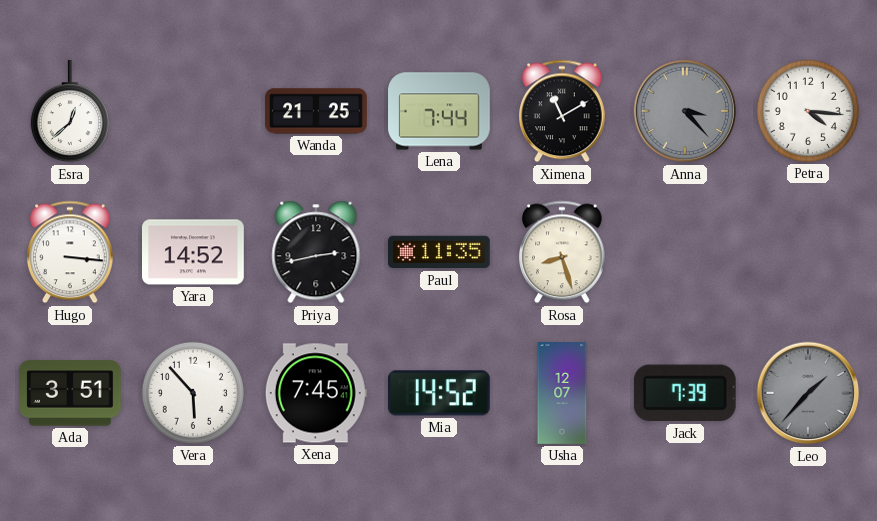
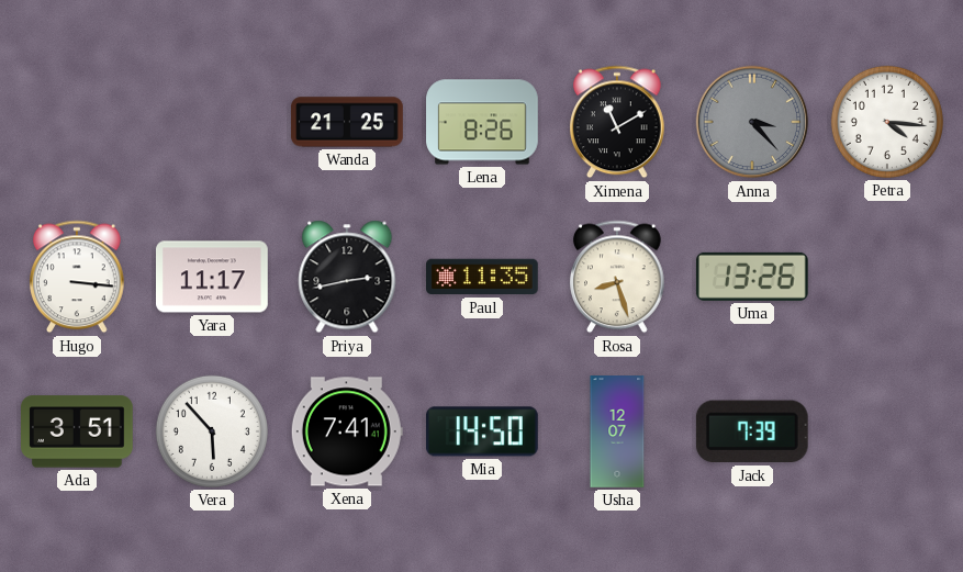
Esra: 12:38 -> none
Lena: 7:44 -> 8:26
Yara: 14:52 -> 11:17
Uma: none -> 13:26
Xena: 7:45 -> 7:41
Mia: 14:52 -> 14:50
Leo: 1:37 -> none
